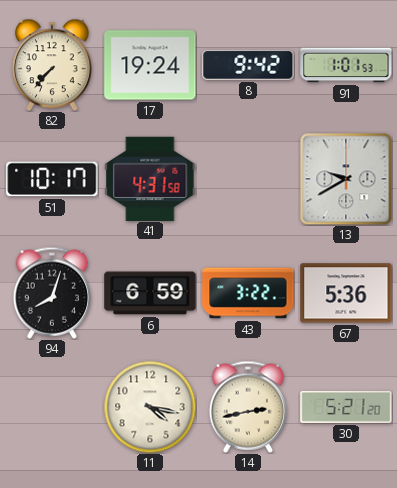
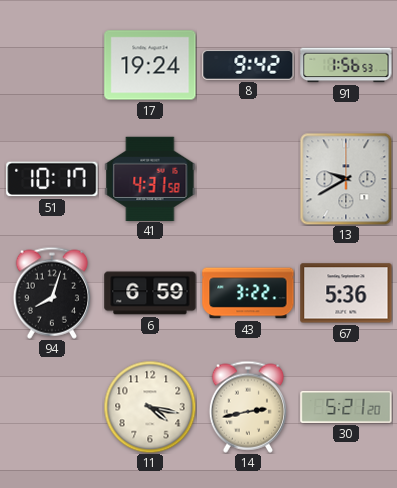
82: 7:37 -> none
91: 1:01 -> 1:56
